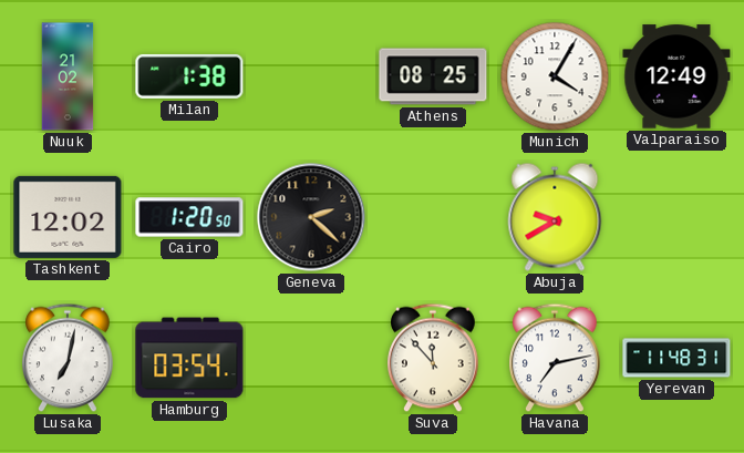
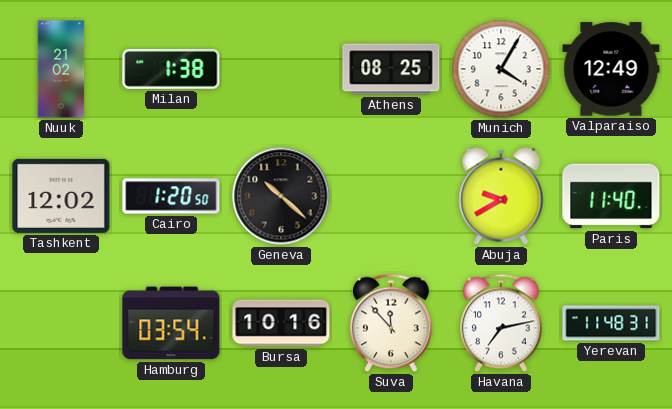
Geneva: 2:22 -> 10:22
Paris: none -> 11:40
Lusaka: 7:02 -> none
Bursa: none -> 10:16
